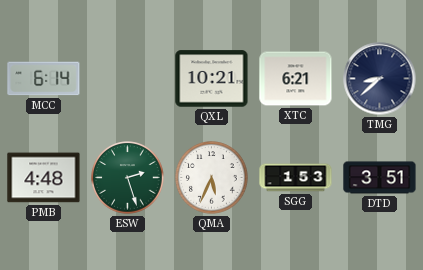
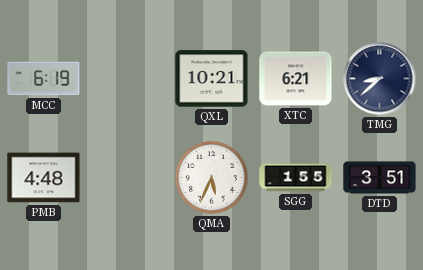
MCC: 6:14 -> 6:19
ESW: 2:27 -> none
SGG: 1:53 -> 1:55
